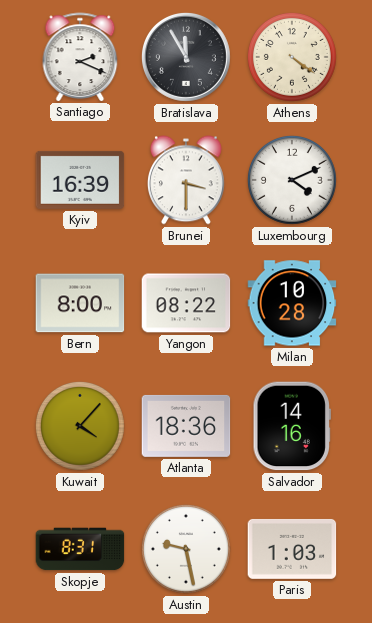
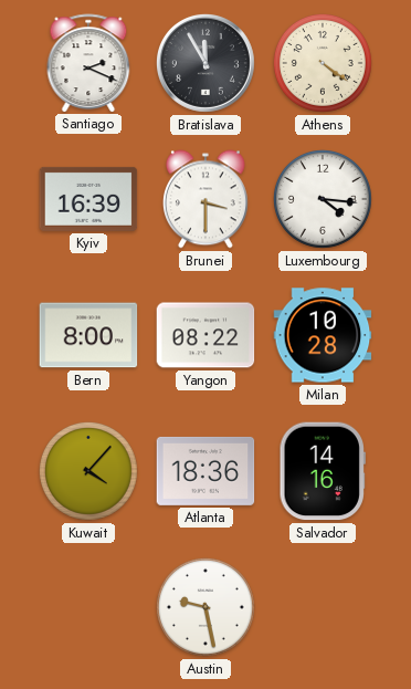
Luxembourg: 4:11 -> 4:16
Skopje: 8:31 -> none
Paris: 1:03 -> none
